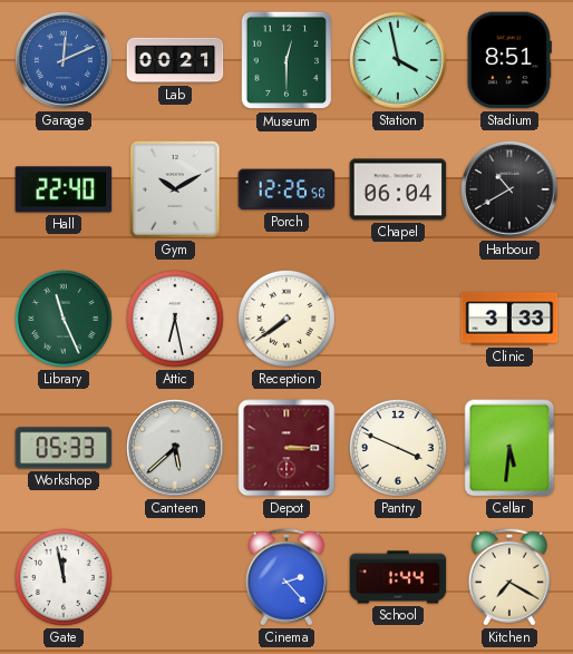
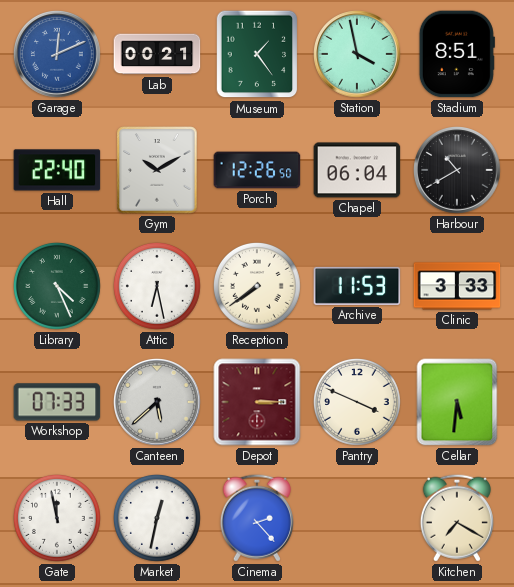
Museum: 12:30 -> 1:24
Library: 11:26 -> 4:26
Archive: none -> 11:53
Workshop: 05:33 -> 07:33
Market: none -> 12:32
School: 1:44 -> none
